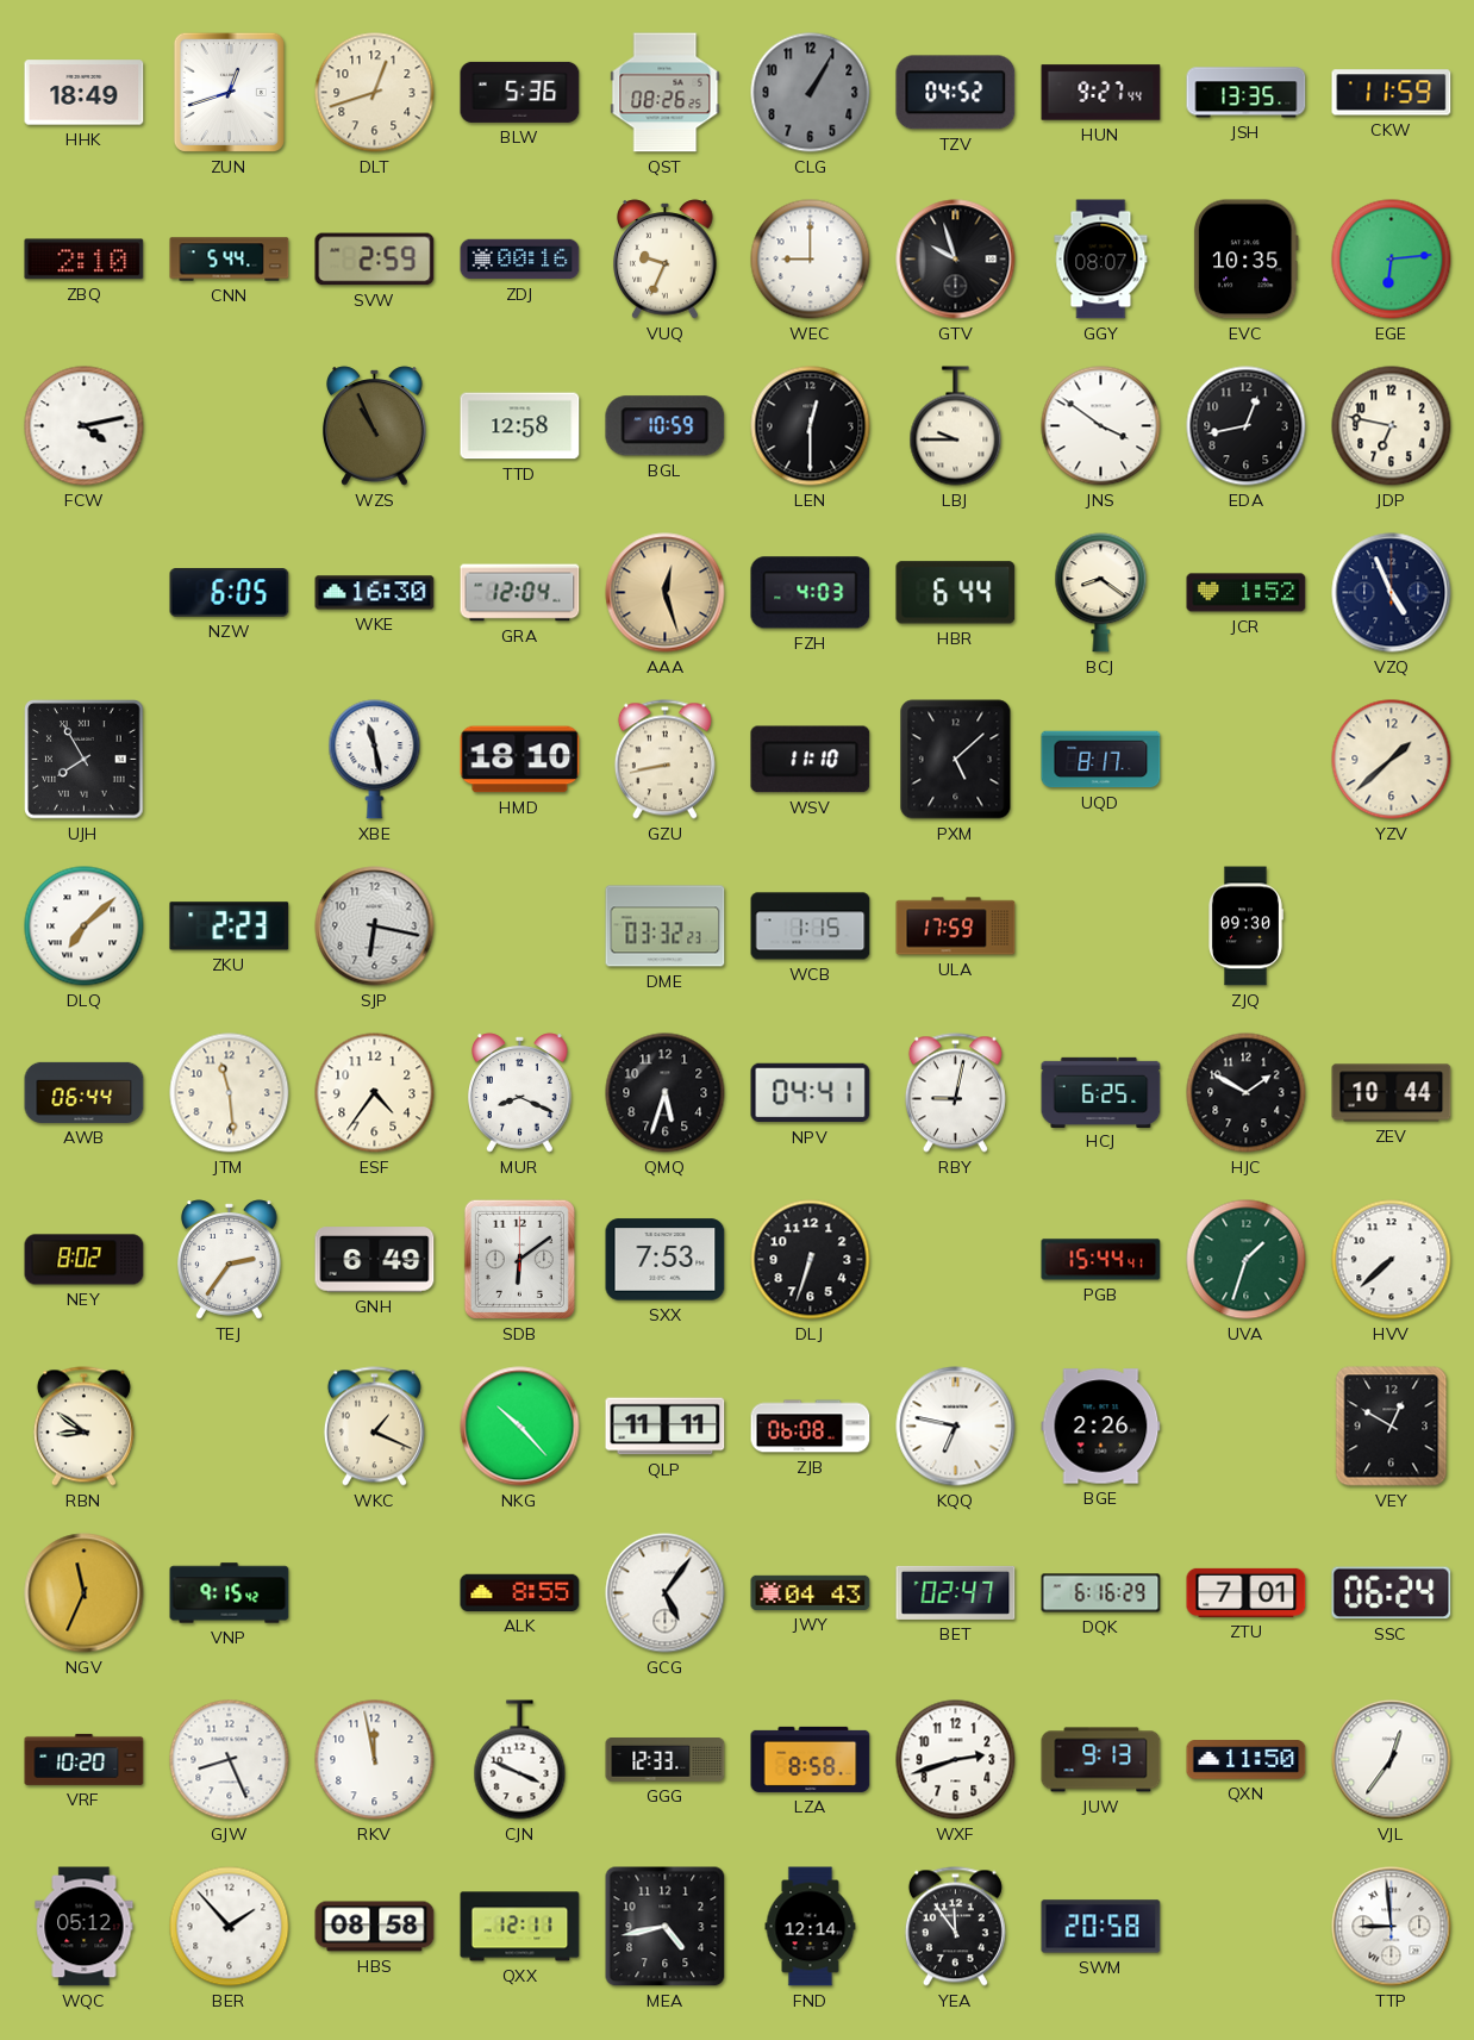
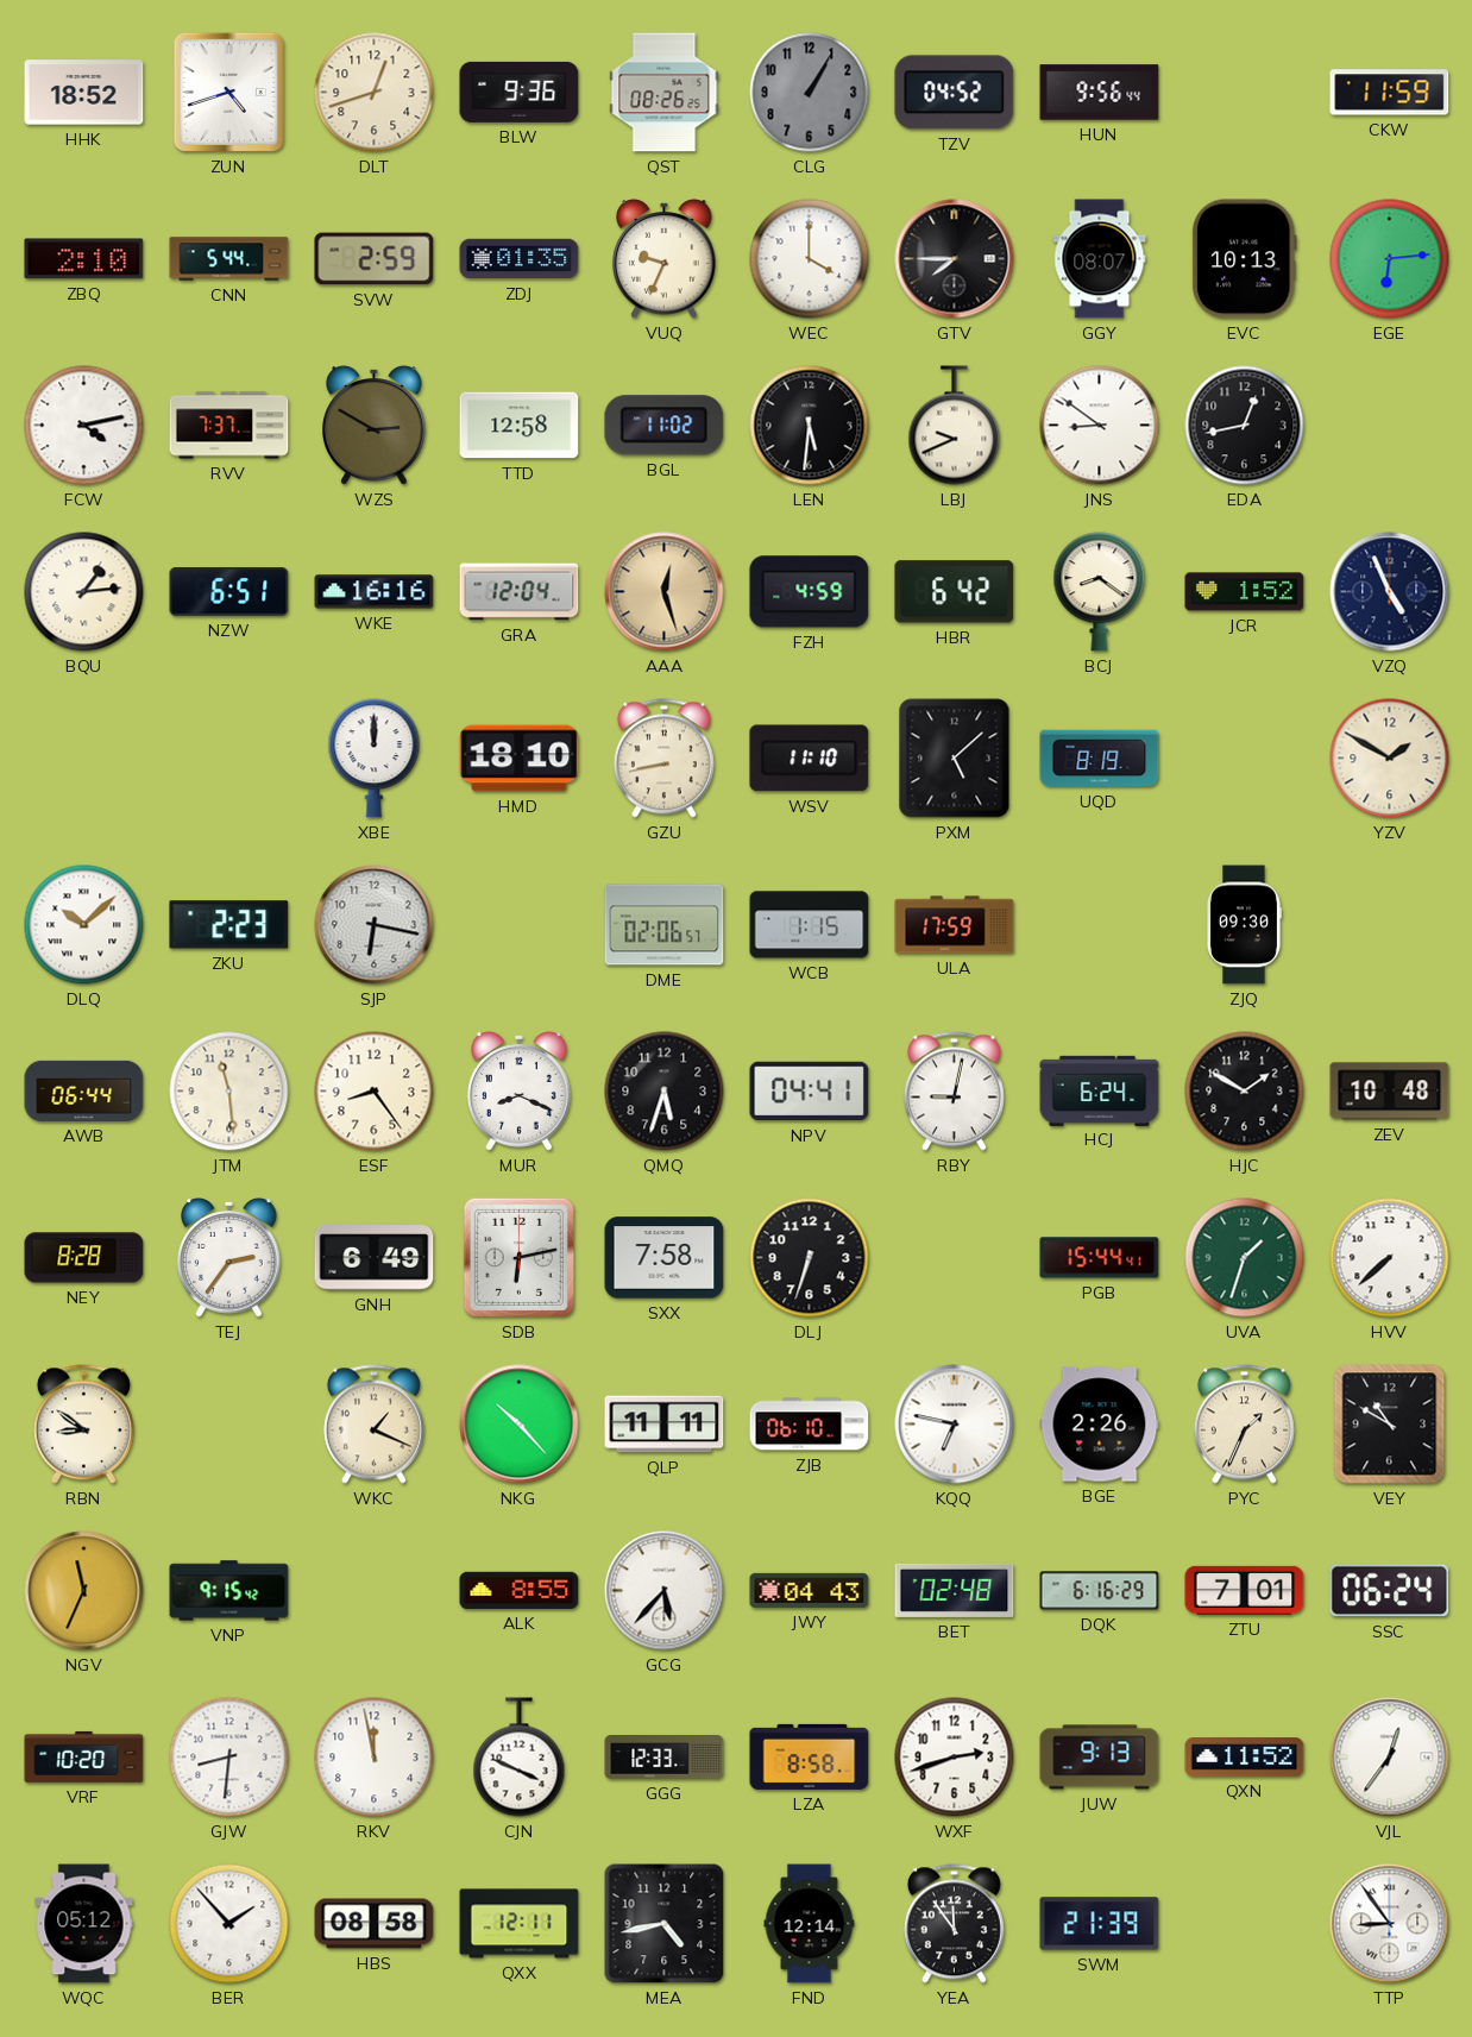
HHK: 18:49 -> 18:52
ZUN: 12:42 -> 4:42
BLW: 5:36 -> 9:36
HUN: 9:27 -> 9:56
JSH: 13:35 -> none
ZDJ: 00:16 -> 01:35
WEC: 9:00 -> 4:00
GTV: 9:57 -> 7:45
EVC: 10:35 -> 10:13
RVV: none -> 7:37
WZS: 10:56 -> 2:50
BGL: 10:59 -> 11:02
LEN: 12:30 -> 5:31
LBJ: 9:45 -> 9:41
JNS: 3:51 -> 8:51
JDP: 6:47 -> none
BQU: none -> 1:14
NZW: 6:05 -> 6:51
WKE: 16:30 -> 16:16
FZH: 4:03 -> 4:59
HBR: 6:44 -> 6:42
UJH: 7:55 -> none
XBE: 11:28 -> 12:00
UQD: 8:17 -> 8:19
YZV: 1:38 -> 1:50
DLQ: 7:08 -> 10:08
DME: 03:32 -> 02:06
ESF: 4:36 -> 8:24
HCJ: 6:25 -> 6:24
ZEV: 10:44 -> 10:48
NEY: 8:02 -> 8:28
SDB: 6:09 -> 6:13
SXX: 7:53 -> 7:58
ZJB: 06:08 -> 06:10
PYC: none -> 1:34
VEY: 12:50 -> 10:50
GCG: 5:06 -> 5:37
BET: 02:47 -> 02:48
GJW: 8:26 -> 8:31
QXN: 11:50 -> 11:52
SWM: 20:58 -> 21:39
TTP: 8:59 -> 8:54
